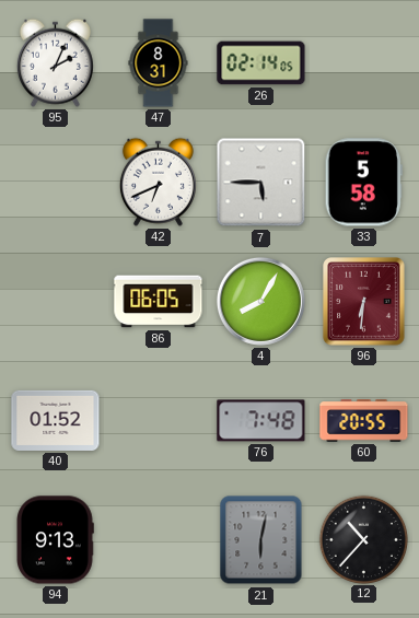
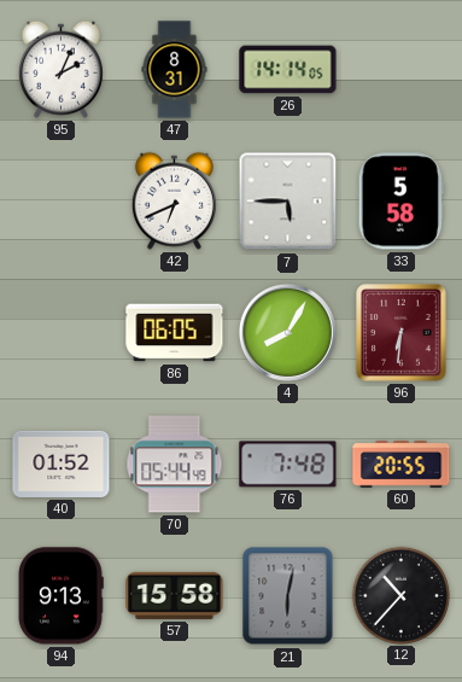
26: 02:14 -> 14:14
70: none -> 05:44
57: none -> 15:58
